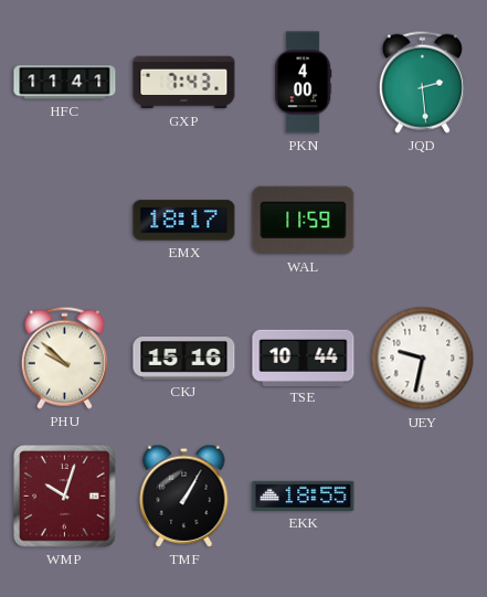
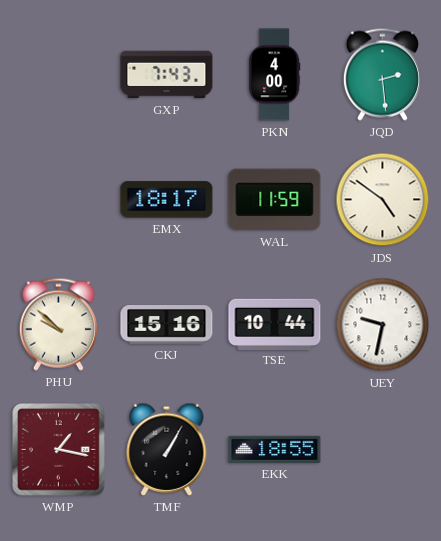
HFC: 11:41 -> none
JDS: none -> 4:51
WMP: 10:03 -> 1:17
